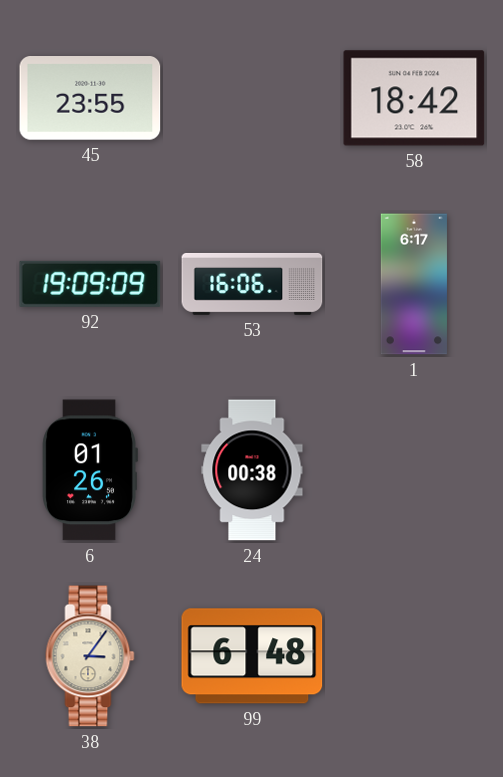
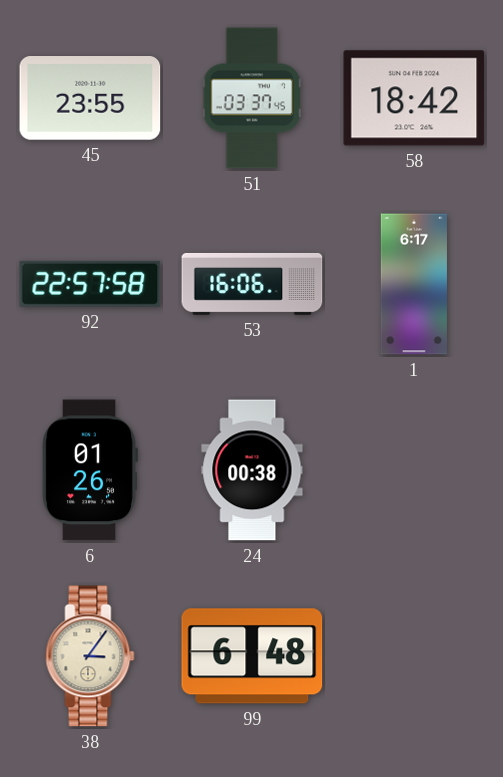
51: none -> 03:37
92: 19:09 -> 22:57
